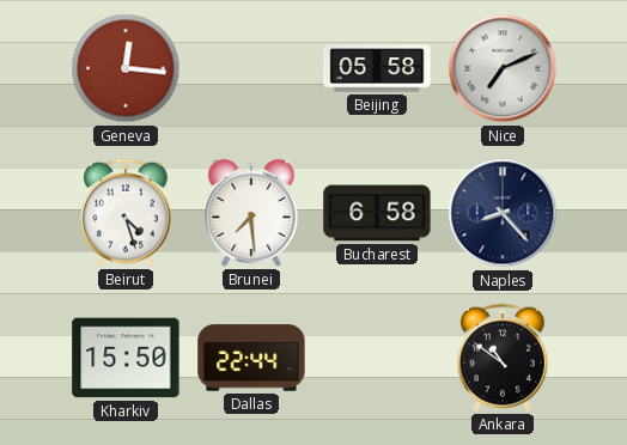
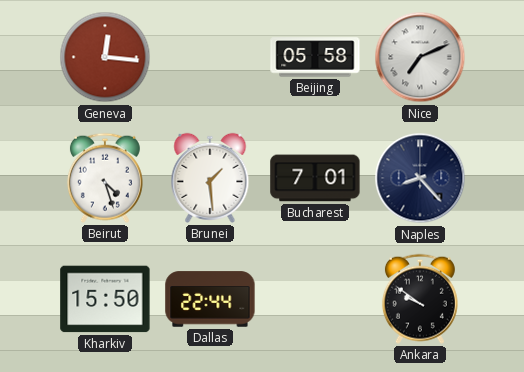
Brunei: 7:29 -> 1:29
Bucharest: 6:58 -> 7:01
Ankara: 10:51 -> 9:51
